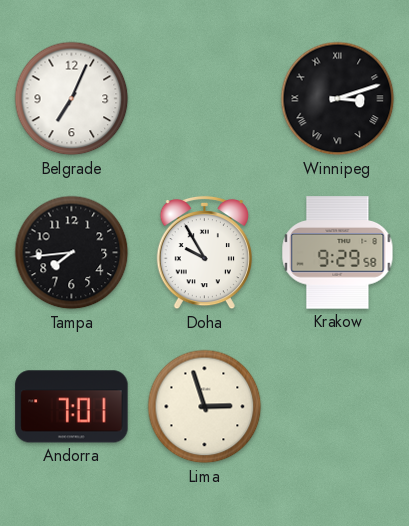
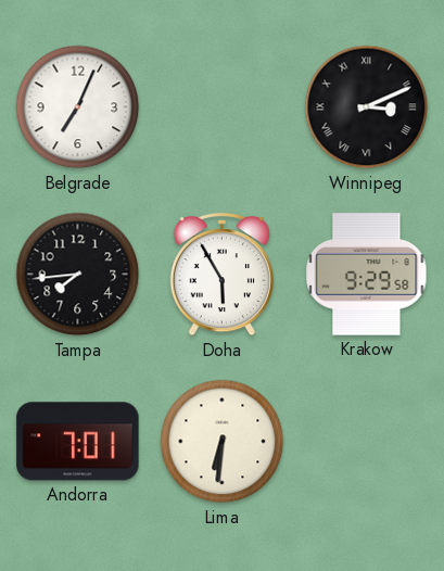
Winnipeg: 3:12 -> 3:11
Doha: 9:55 -> 5:55
Lima: 2:57 -> 6:31
